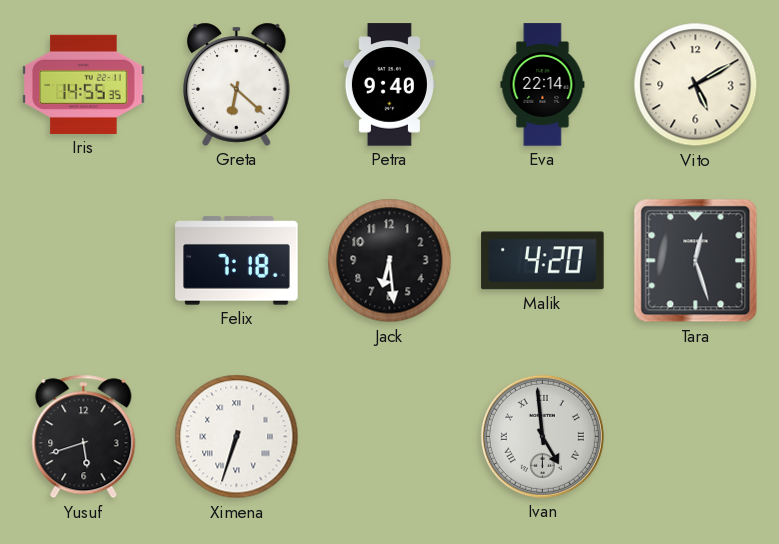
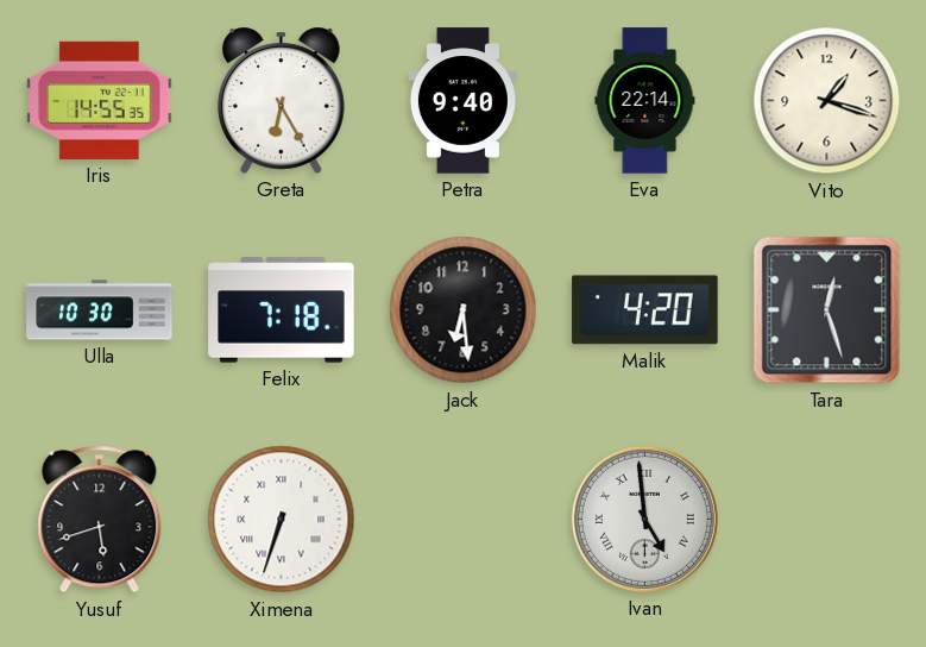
Greta: 6:22 -> 6:25
Vito: 5:10 -> 1:18
Ulla: none -> 10:30
